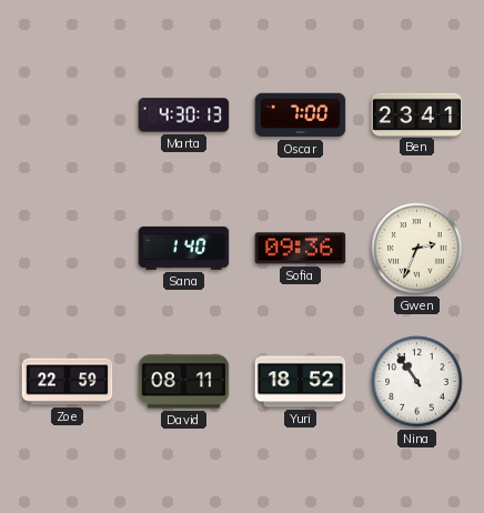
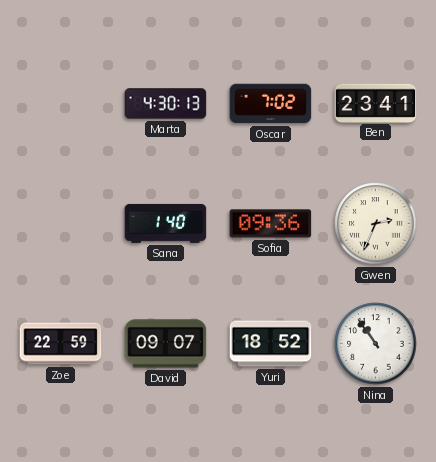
Oscar: 7:00 -> 7:02
David: 08:11 -> 09:07
